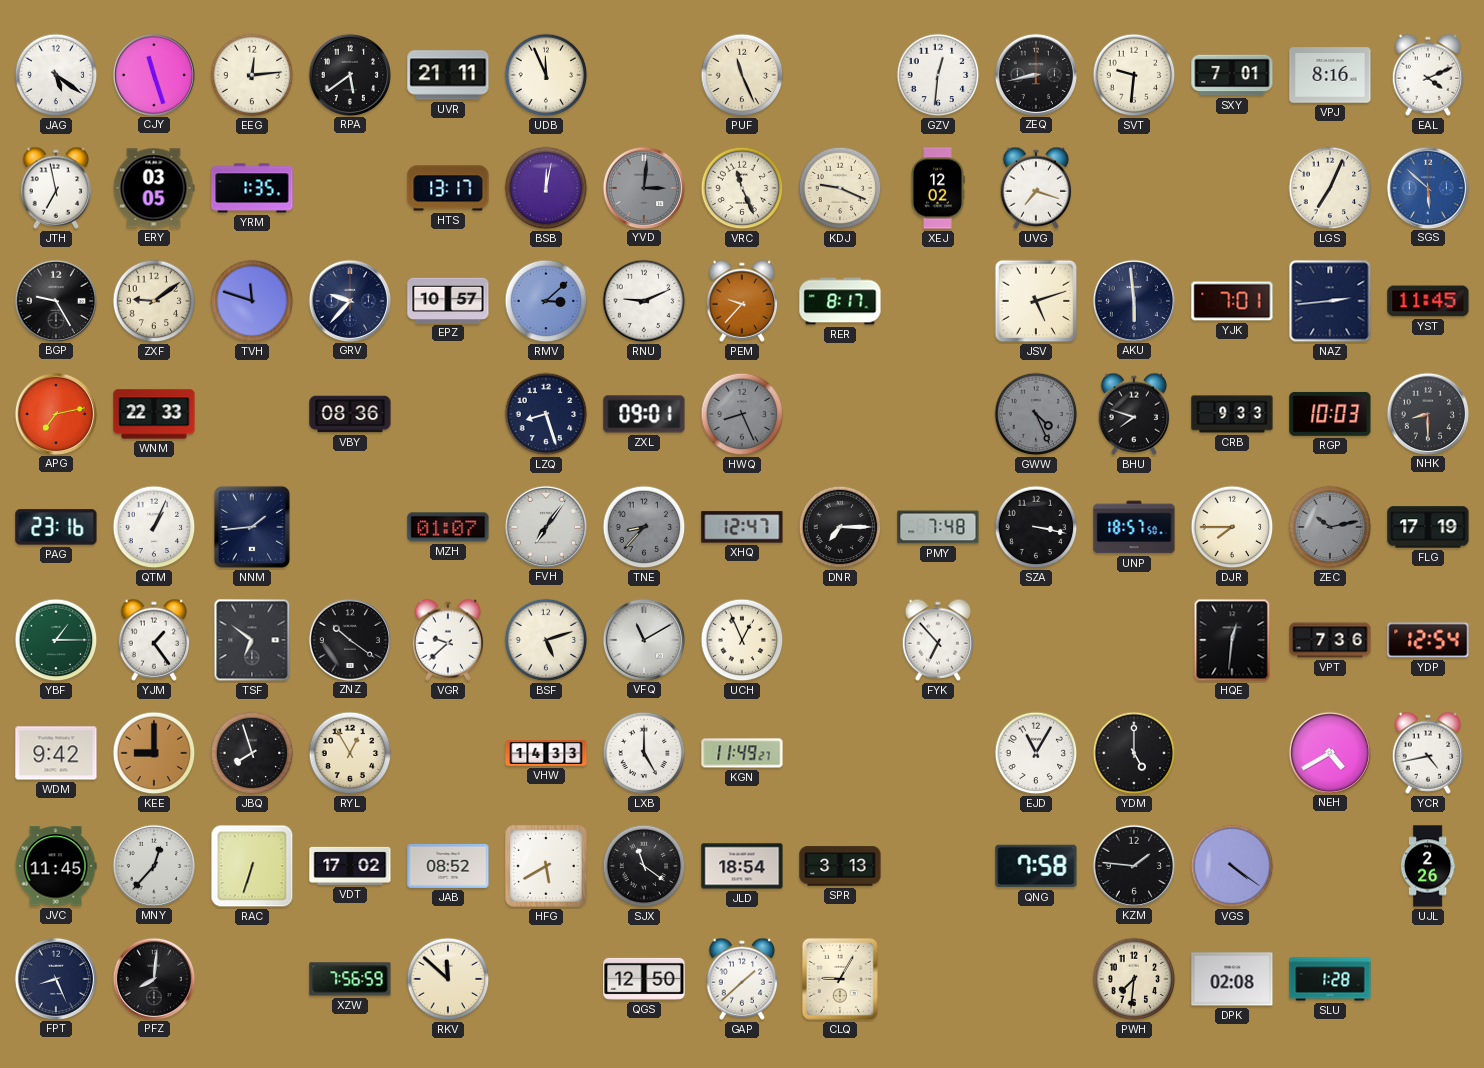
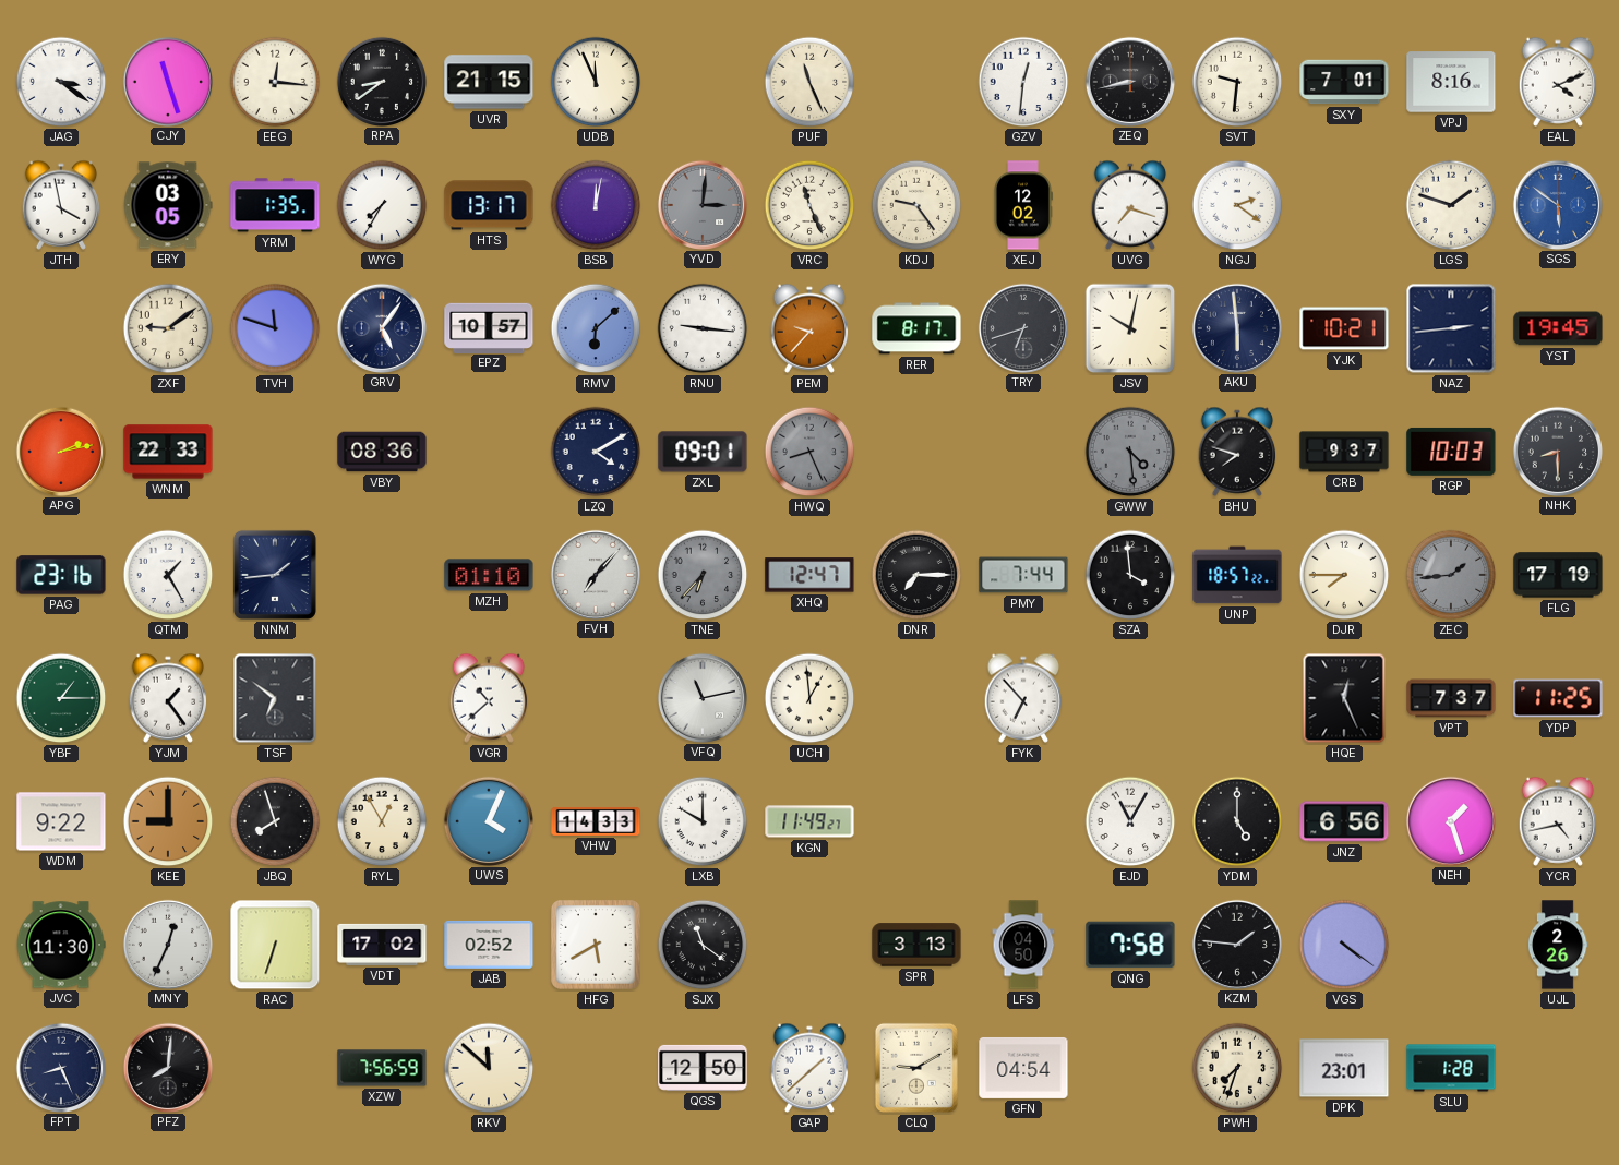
JAG: 5:21 -> 3:21
EEG: 12:14 -> 12:16
RPA: 5:39 -> 8:39
UVR: 21:11 -> 21:15
JTH: 6:58 -> 3:58
WYG: none -> 7:35
KDJ: 9:19 -> 9:24
NGJ: none -> 2:21
LGS: 7:04 -> 1:48
SGS: 5:52 -> 5:51
BGP: 9:25 -> none
GRV: 9:37 -> 5:06
RMV: 3:08 -> 6:08
RNU: 9:11 -> 9:16
TRY: none -> 6:42
JSV: 5:12 -> 10:02
YJK: 7:01 -> 10:21
YST: 11:45 -> 19:45
APG: 7:13 -> 2:13
LZQ: 8:27 -> 4:10
GWW: 4:26 -> 4:29
CRB: 9:33 -> 9:37
QTM: 1:04 -> 1:25
MZH: 01:07 -> 01:10
FVH: 7:06 -> 7:07
TNE: 8:37 -> 6:37
PMY: 7:48 -> 7:44
SZA: 3:17 -> 3:59
UNP: 18:57:50 -> 18:57:22
ZEC: 10:13 -> 1:44
ZNZ: 10:21 -> none
VGR: 9:38 -> 10:38
BSF: 5:12 -> none
VFQ: 11:10 -> 11:13
UCH: 12:56 -> 12:59
HQE: 12:31 -> 12:26
VPT: 7:36 -> 7:37
YDP: 12:54 -> 11:25
WDM: 9:42 -> 9:22
UWS: none -> 4:04
LXB: 5:00 -> 10:00
JNZ: none -> 6:56
NEH: 4:40 -> 1:27
JVC: 11:45 -> 11:30
MNY: 12:37 -> 12:34
JAB: 08:52 -> 02:52
JLD: 18:54 -> none
LFS: none -> 04:50
CLQ: 9:05 -> 9:10
GFN: none -> 04:54
PWH: 7:31 -> 7:33
DPK: 02:08 -> 23:01
